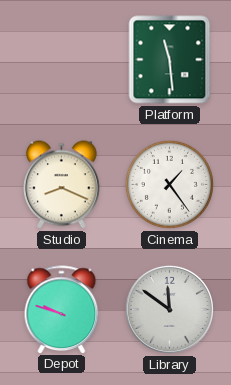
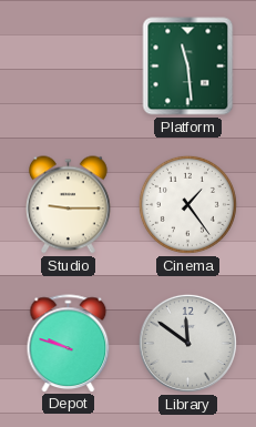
Studio: 8:19 -> 9:15
